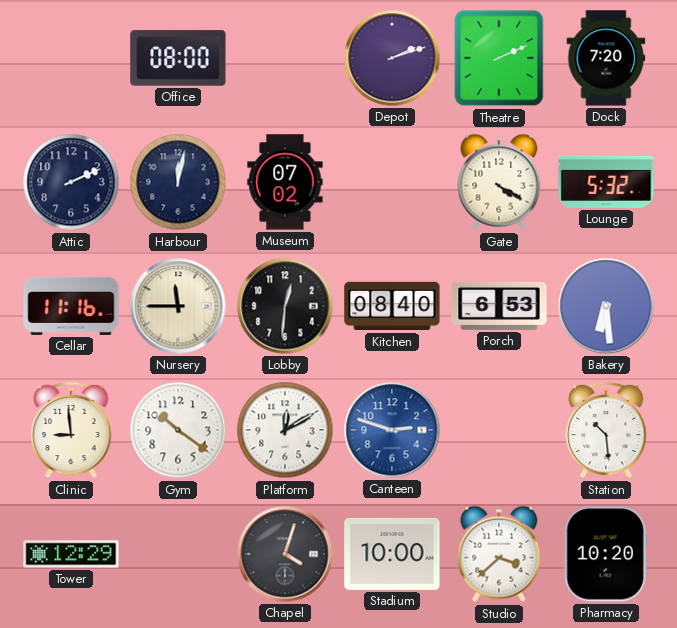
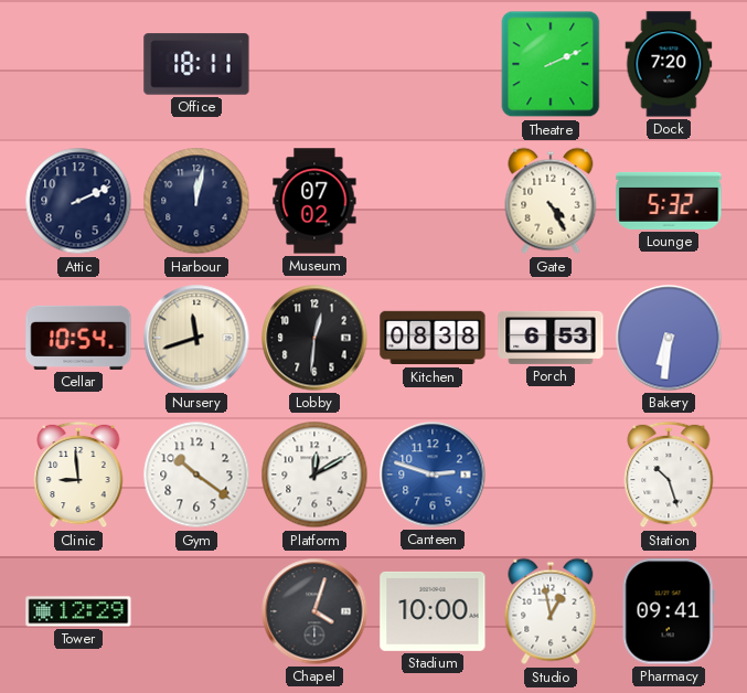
Office: 08:00 -> 18:11
Depot: 2:12 -> none
Gate: 4:20 -> 4:25
Cellar: 11:16 -> 10:54
Nursery: 11:45 -> 11:42
Kitchen: 08:40 -> 08:38
Bakery: 6:29 -> 6:31
Station: 10:29 -> 10:27
Studio: 3:38 -> 12:58
Pharmacy: 10:20 -> 09:41
